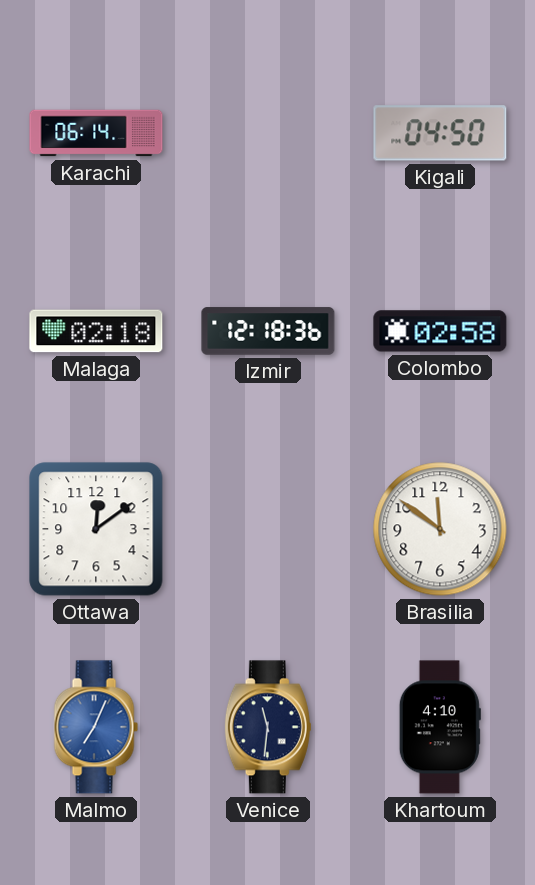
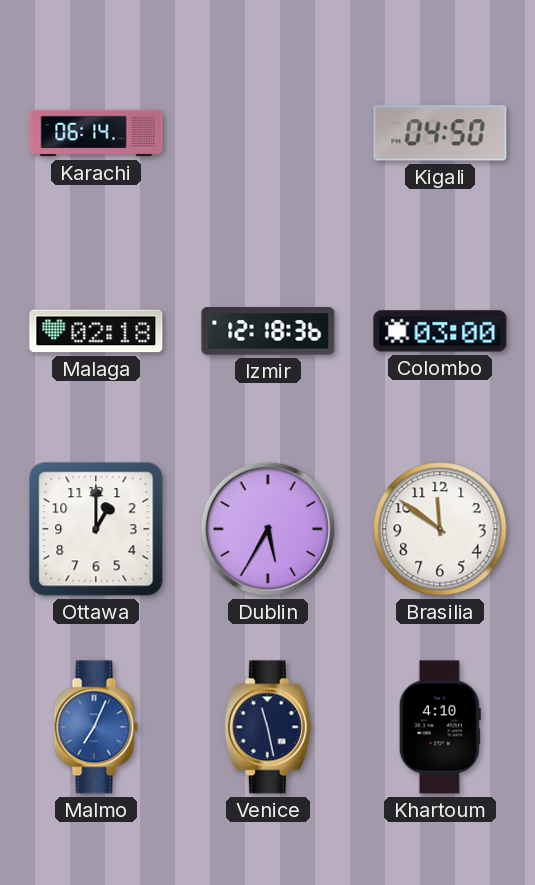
Colombo: 02:58 -> 03:00
Ottawa: 12:09 -> 1:00
Dublin: none -> 5:35
Venice: 11:31 -> 11:28
